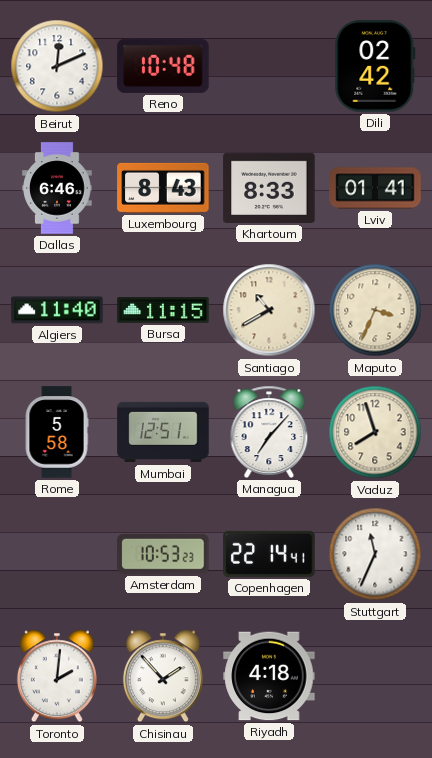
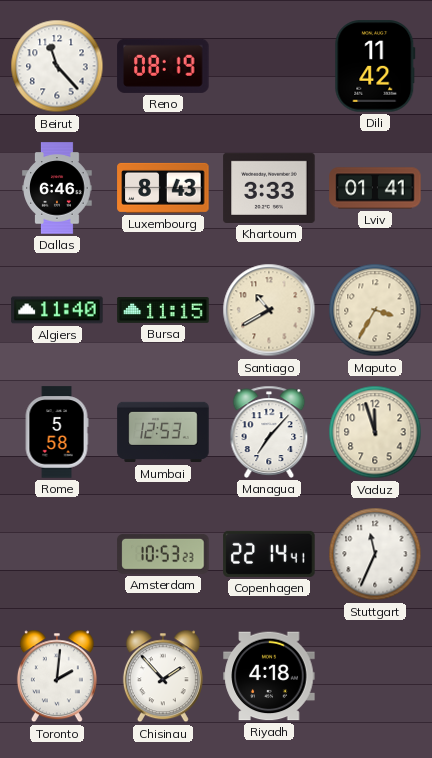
Beirut: 12:11 -> 11:23
Reno: 10:48 -> 08:19
Dili: 02:42 -> 11:42
Khartoum: 8:33 -> 3:33
Maputo: 3:34 -> 3:35
Mumbai: 12:51 -> 12:53
Vaduz: 7:57 -> 11:57
